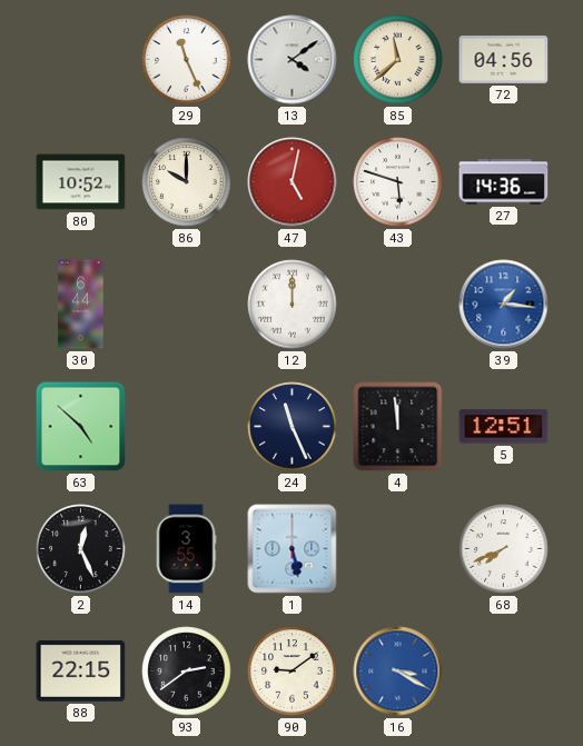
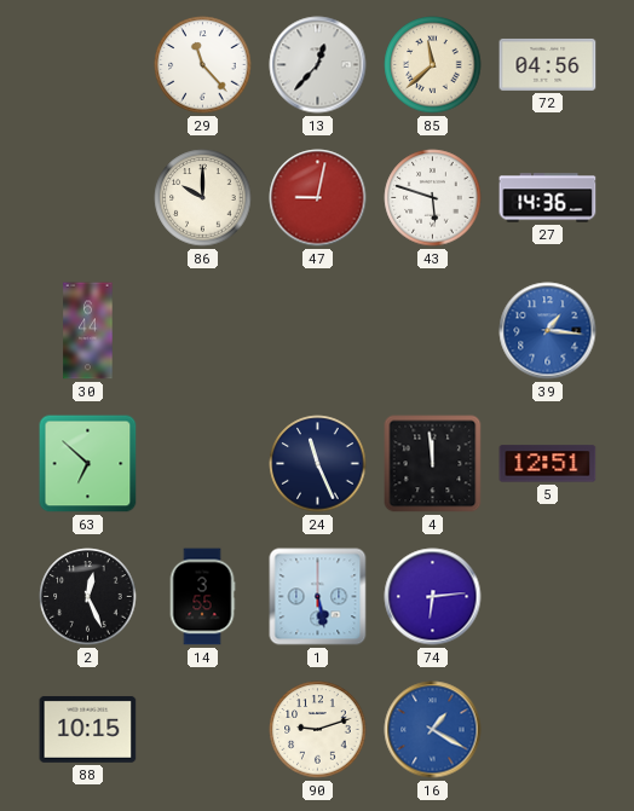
29: 11:26 -> 11:23
13: 4:09 -> 12:37
80: 10:52 -> none
47: 5:02 -> 9:02
12: 12:00 -> none
63: 4:52 -> 6:52
74: none -> 6:14
68: 7:41 -> none
88: 22:15 -> 10:15
93: 2:39 -> none
90: 9:09 -> 9:12
16: 3:20 -> 1:20
